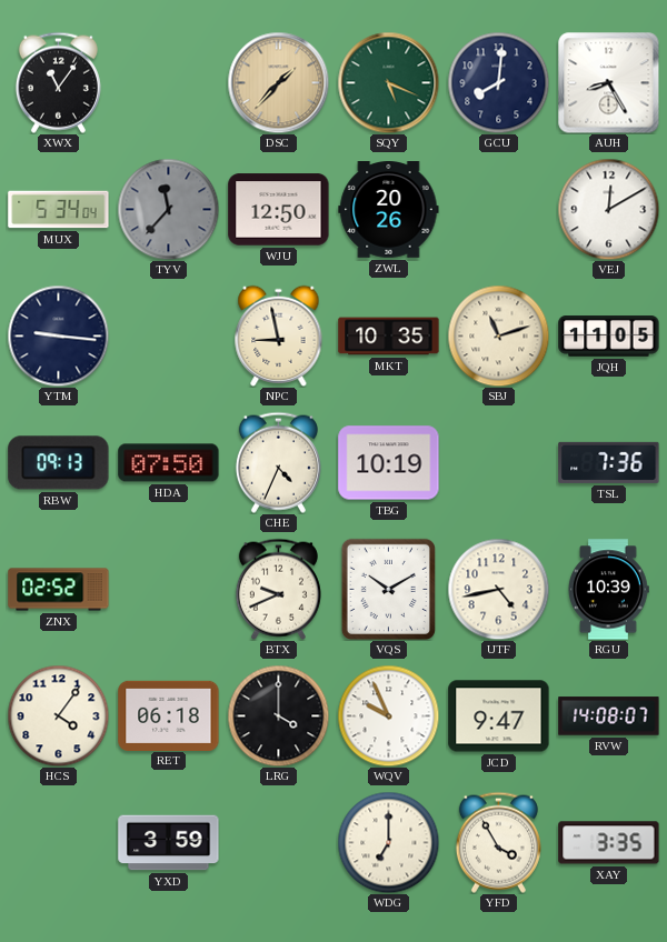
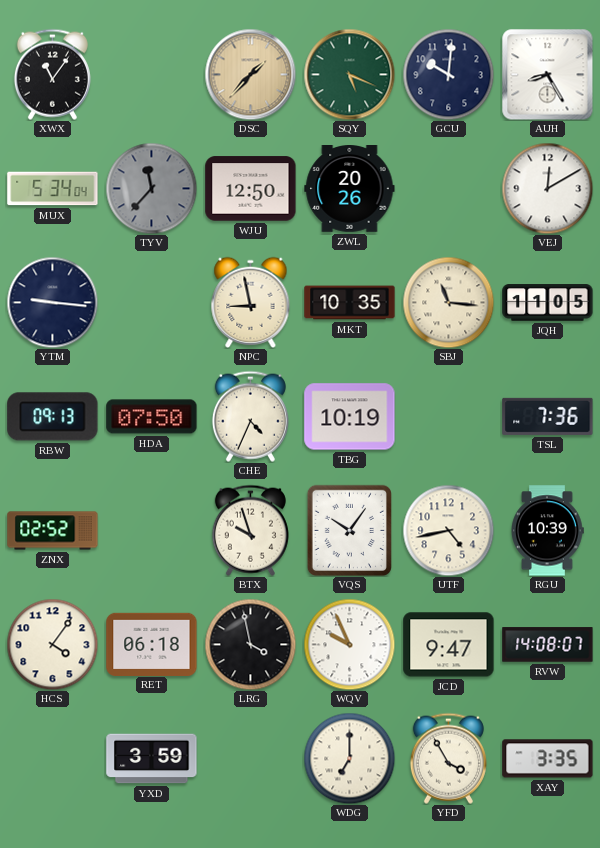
GCU: 8:01 -> 10:01
SBJ: 11:12 -> 11:16
BTX: 9:41 -> 9:57
VQS: 10:10 -> 10:06
LRG: 4:00 -> 3:58
